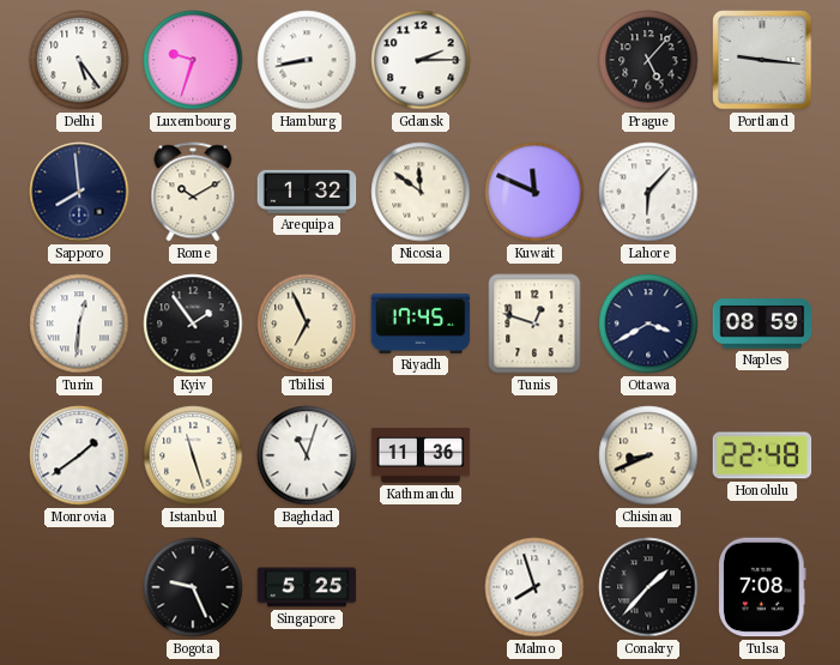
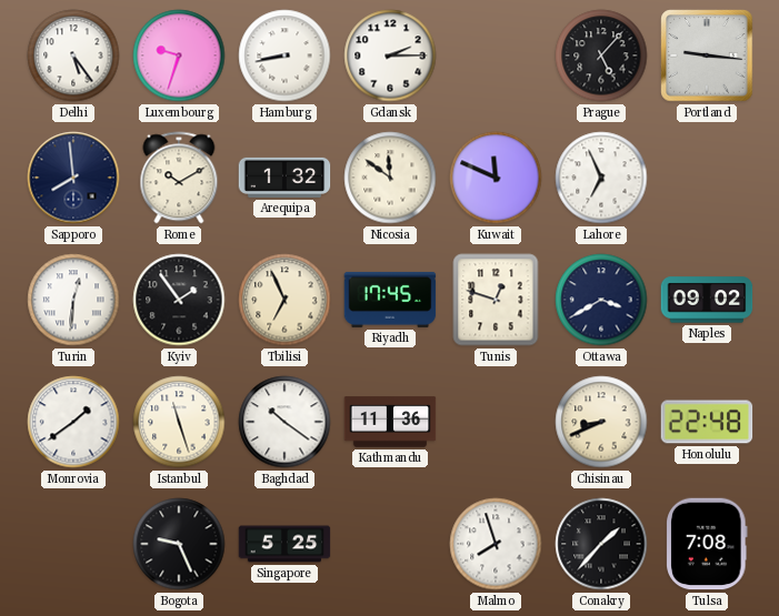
Lahore: 6:07 -> 6:56
Naples: 08:59 -> 09:02
Baghdad: 11:03 -> 10:21
